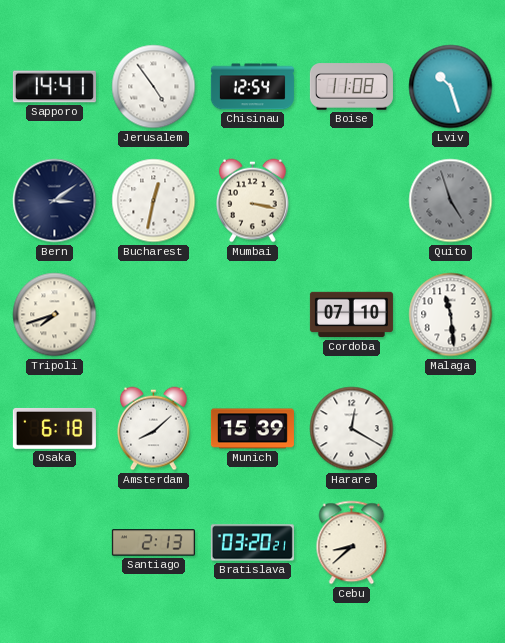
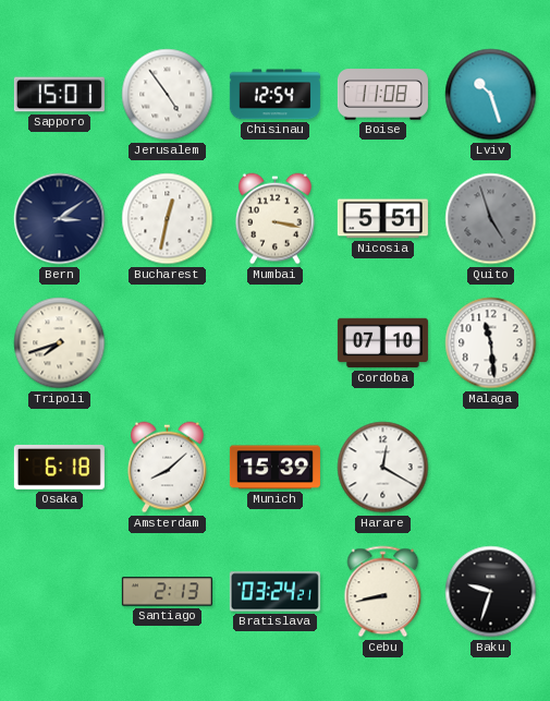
Sapporo: 14:41 -> 15:01
Nicosia: none -> 5:51
Bratislava: 03:20 -> 03:24
Cebu: 8:38 -> 8:43
Baku: none -> 9:33
